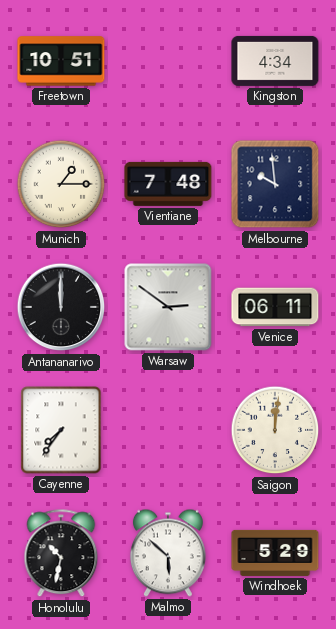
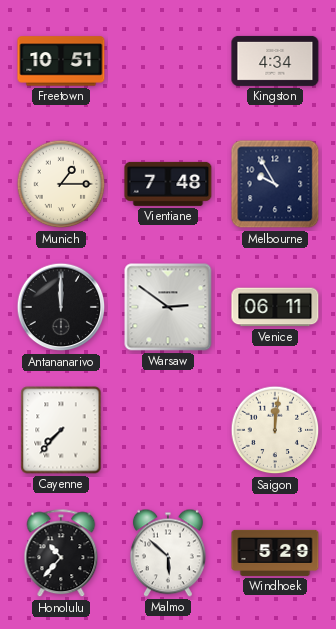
Melbourne: 9:59 -> 9:55
Cayenne: 7:36 -> 7:37
Honolulu: 10:32 -> 10:37
